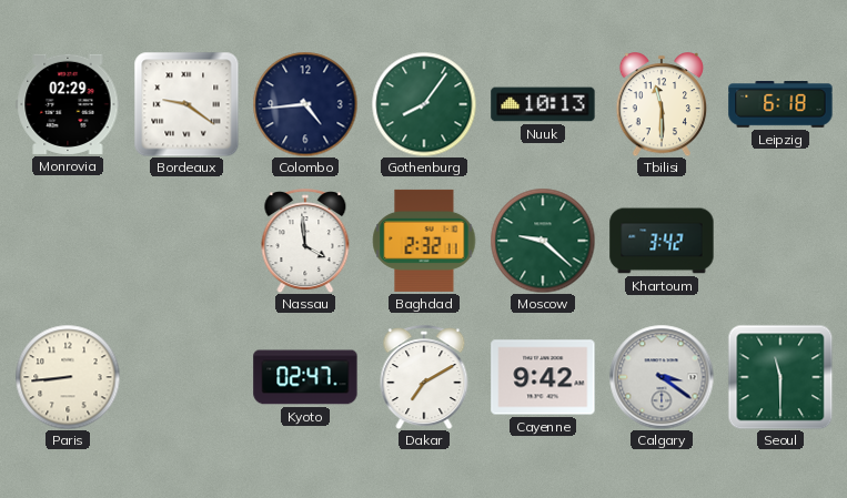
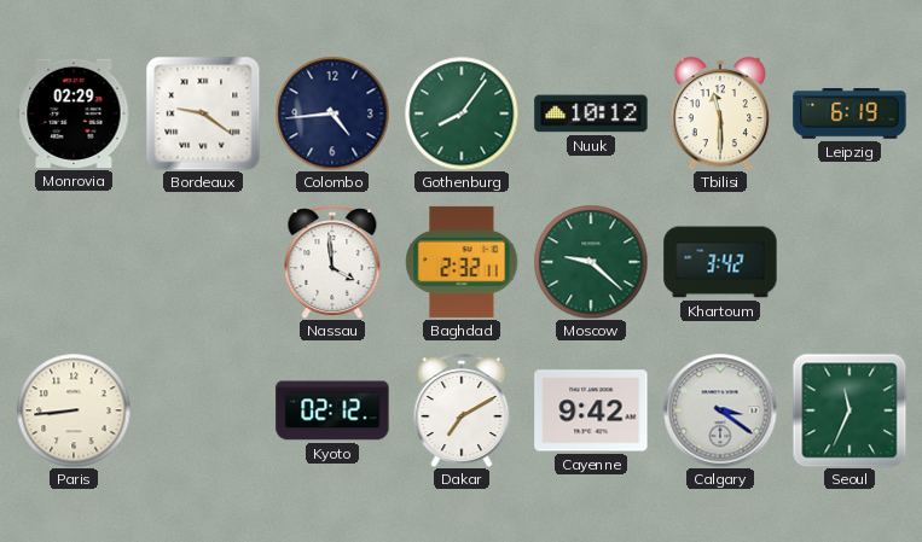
Nuuk: 10:13 -> 10:12
Leipzig: 6:18 -> 6:19
Kyoto: 02:47 -> 02:12
Seoul: 11:30 -> 11:34
